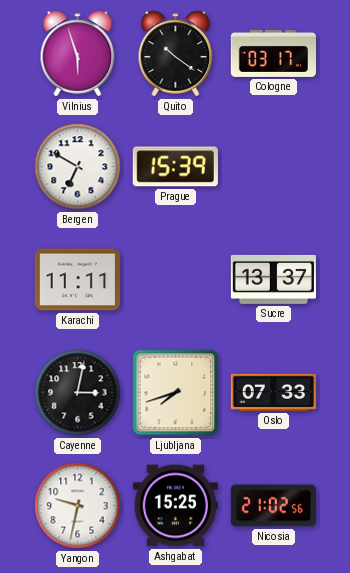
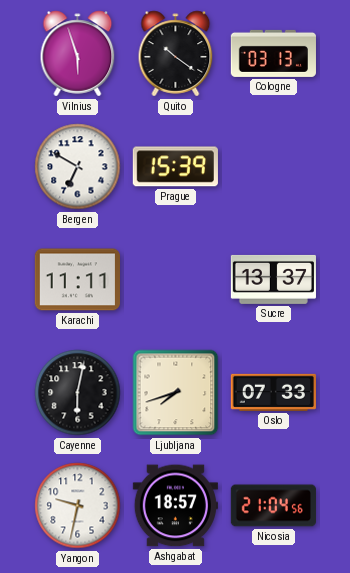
Cologne: 03:17 -> 03:13
Cayenne: 3:02 -> 6:02
Ashgabat: 15:25 -> 18:57
Nicosia: 21:02 -> 21:04
